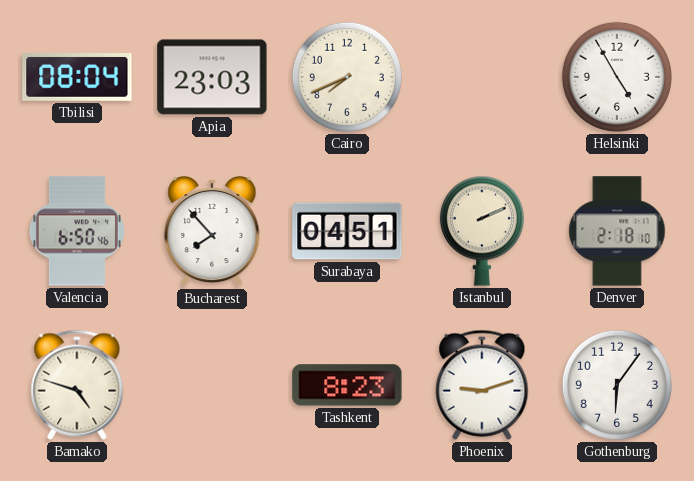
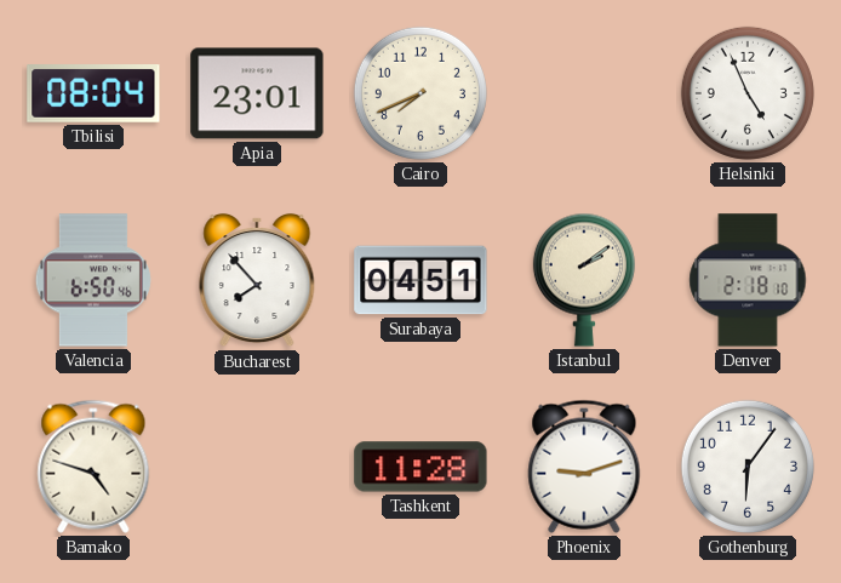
Apia: 23:03 -> 23:01
Helsinki: 4:55 -> 4:56
Istanbul: 2:11 -> 2:09
Tashkent: 8:23 -> 11:28
